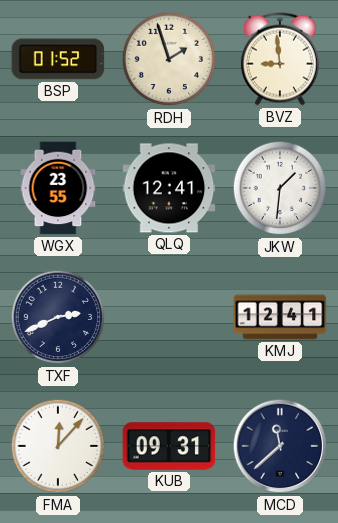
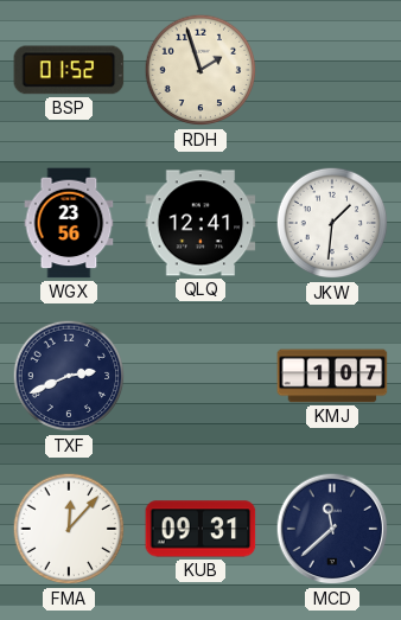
BVZ: 8:59 -> none
WGX: 23:55 -> 23:56
KMJ: 12:41 -> 1:07
